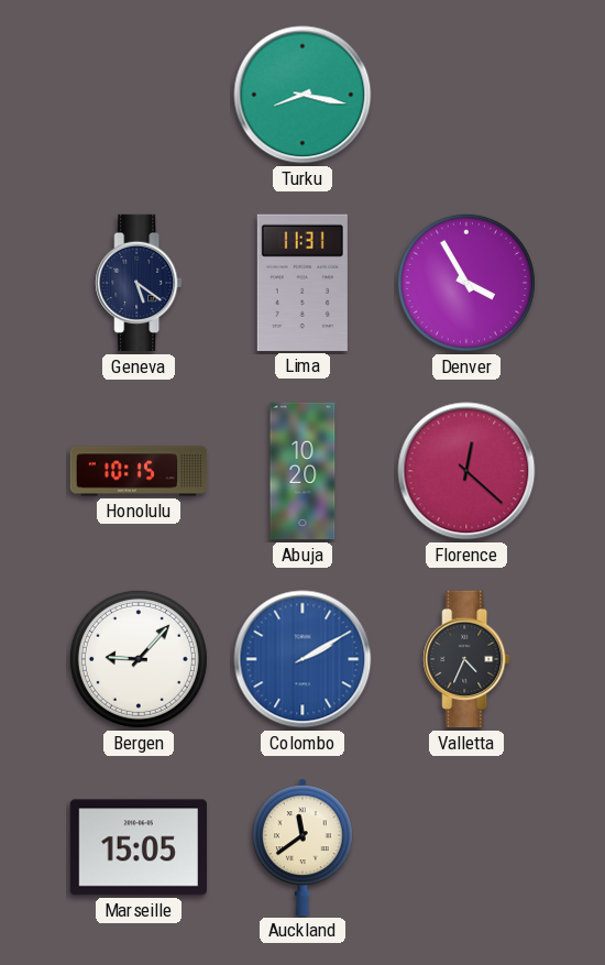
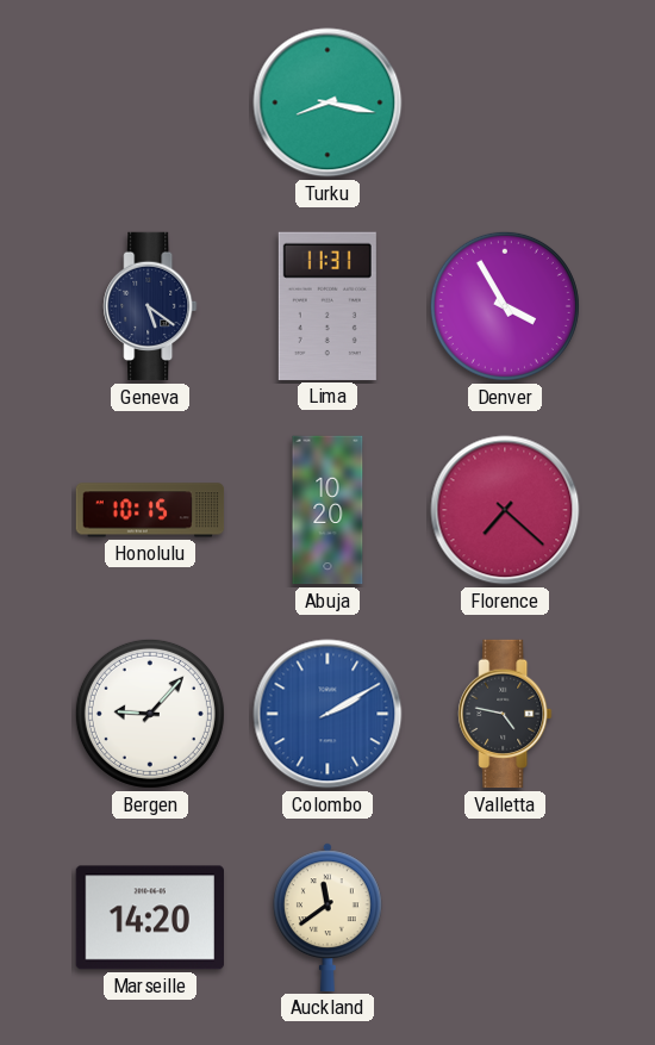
Florence: 12:22 -> 7:22
Valletta: 4:34 -> 4:47
Marseille: 15:05 -> 14:20
